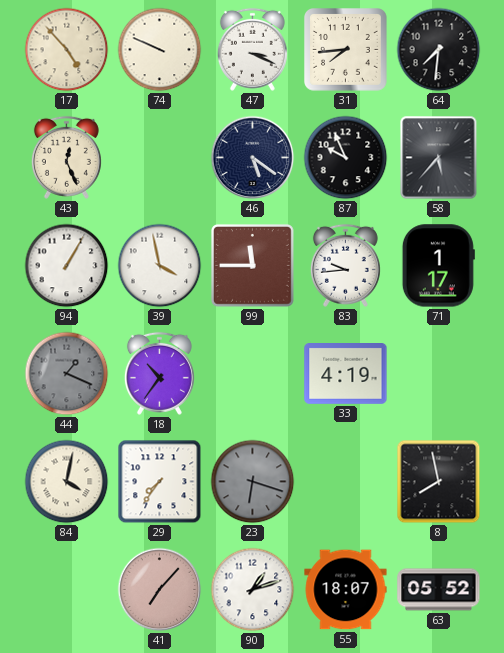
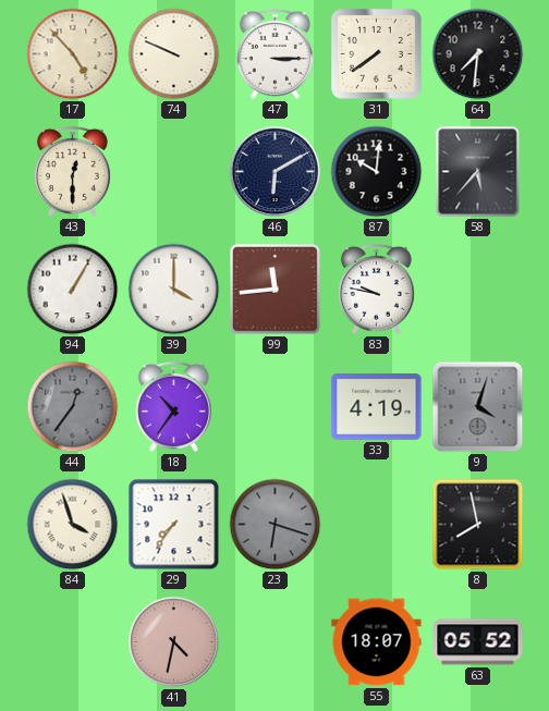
47: 3:19 -> 3:15
31: 7:44 -> 7:39
43: 12:26 -> 12:30
46: 5:21 -> 6:10
87: 9:56 -> 10:01
39: 3:58 -> 4:00
99: 11:45 -> 11:44
83: 9:44 -> 9:47
71: 1:17 -> none
44: 1:19 -> 12:36
9: none -> 4:03
84: 4:02 -> 3:57
41: 7:07 -> 4:32
90: 1:12 -> none
